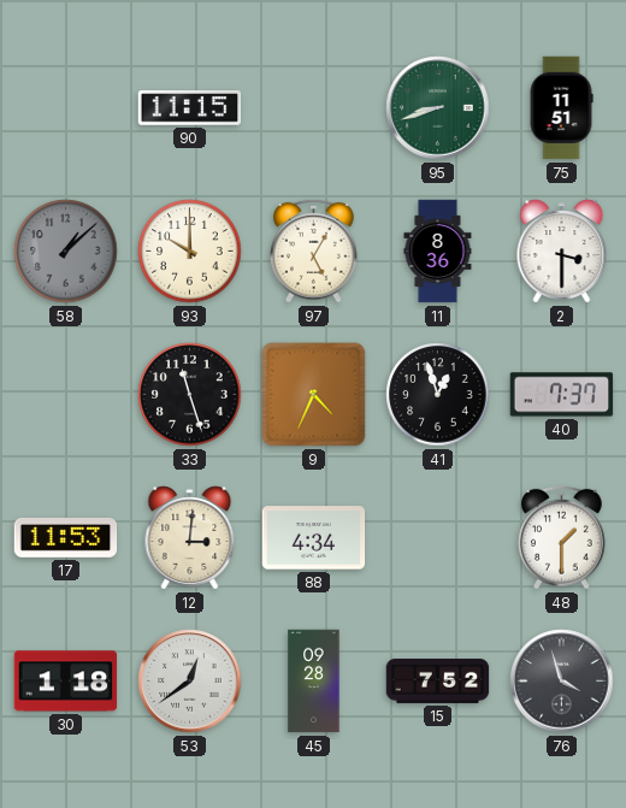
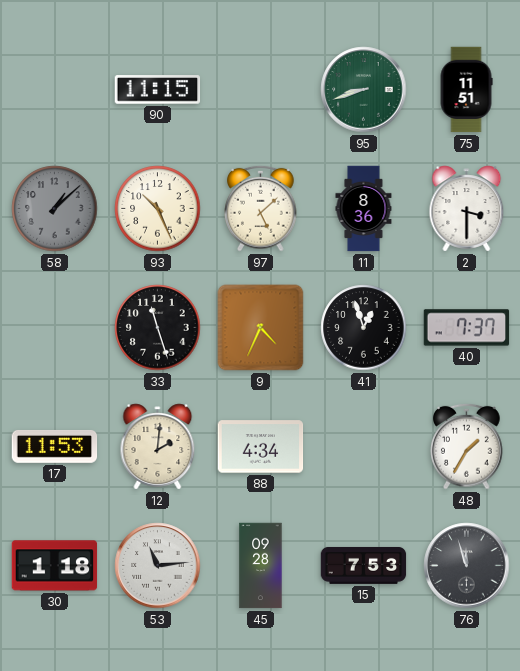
93: 10:00 -> 10:26
97: 5:05 -> 5:08
12: 3:01 -> 2:01
48: 1:30 -> 1:35
53: 12:39 -> 11:14
15: 7:52 -> 7:53
76: 3:57 -> 11:57
